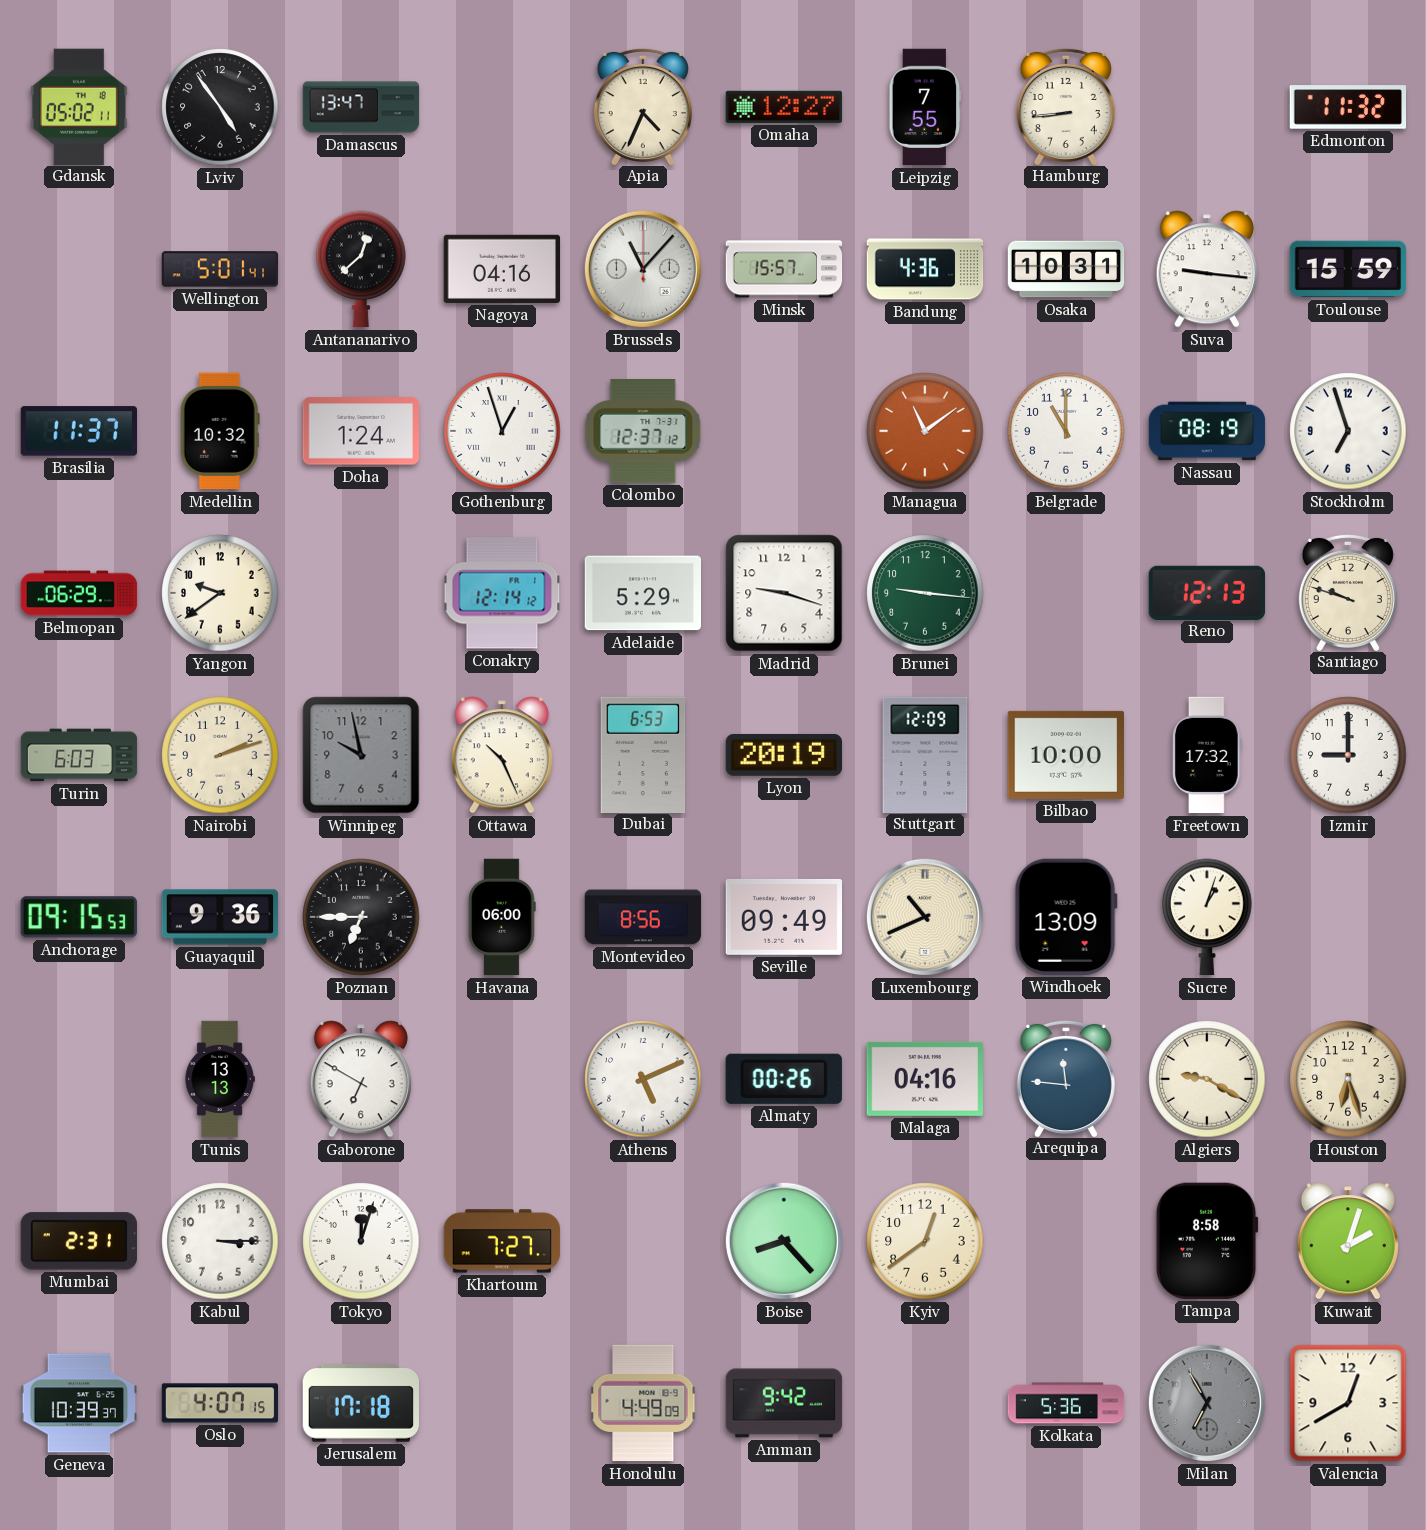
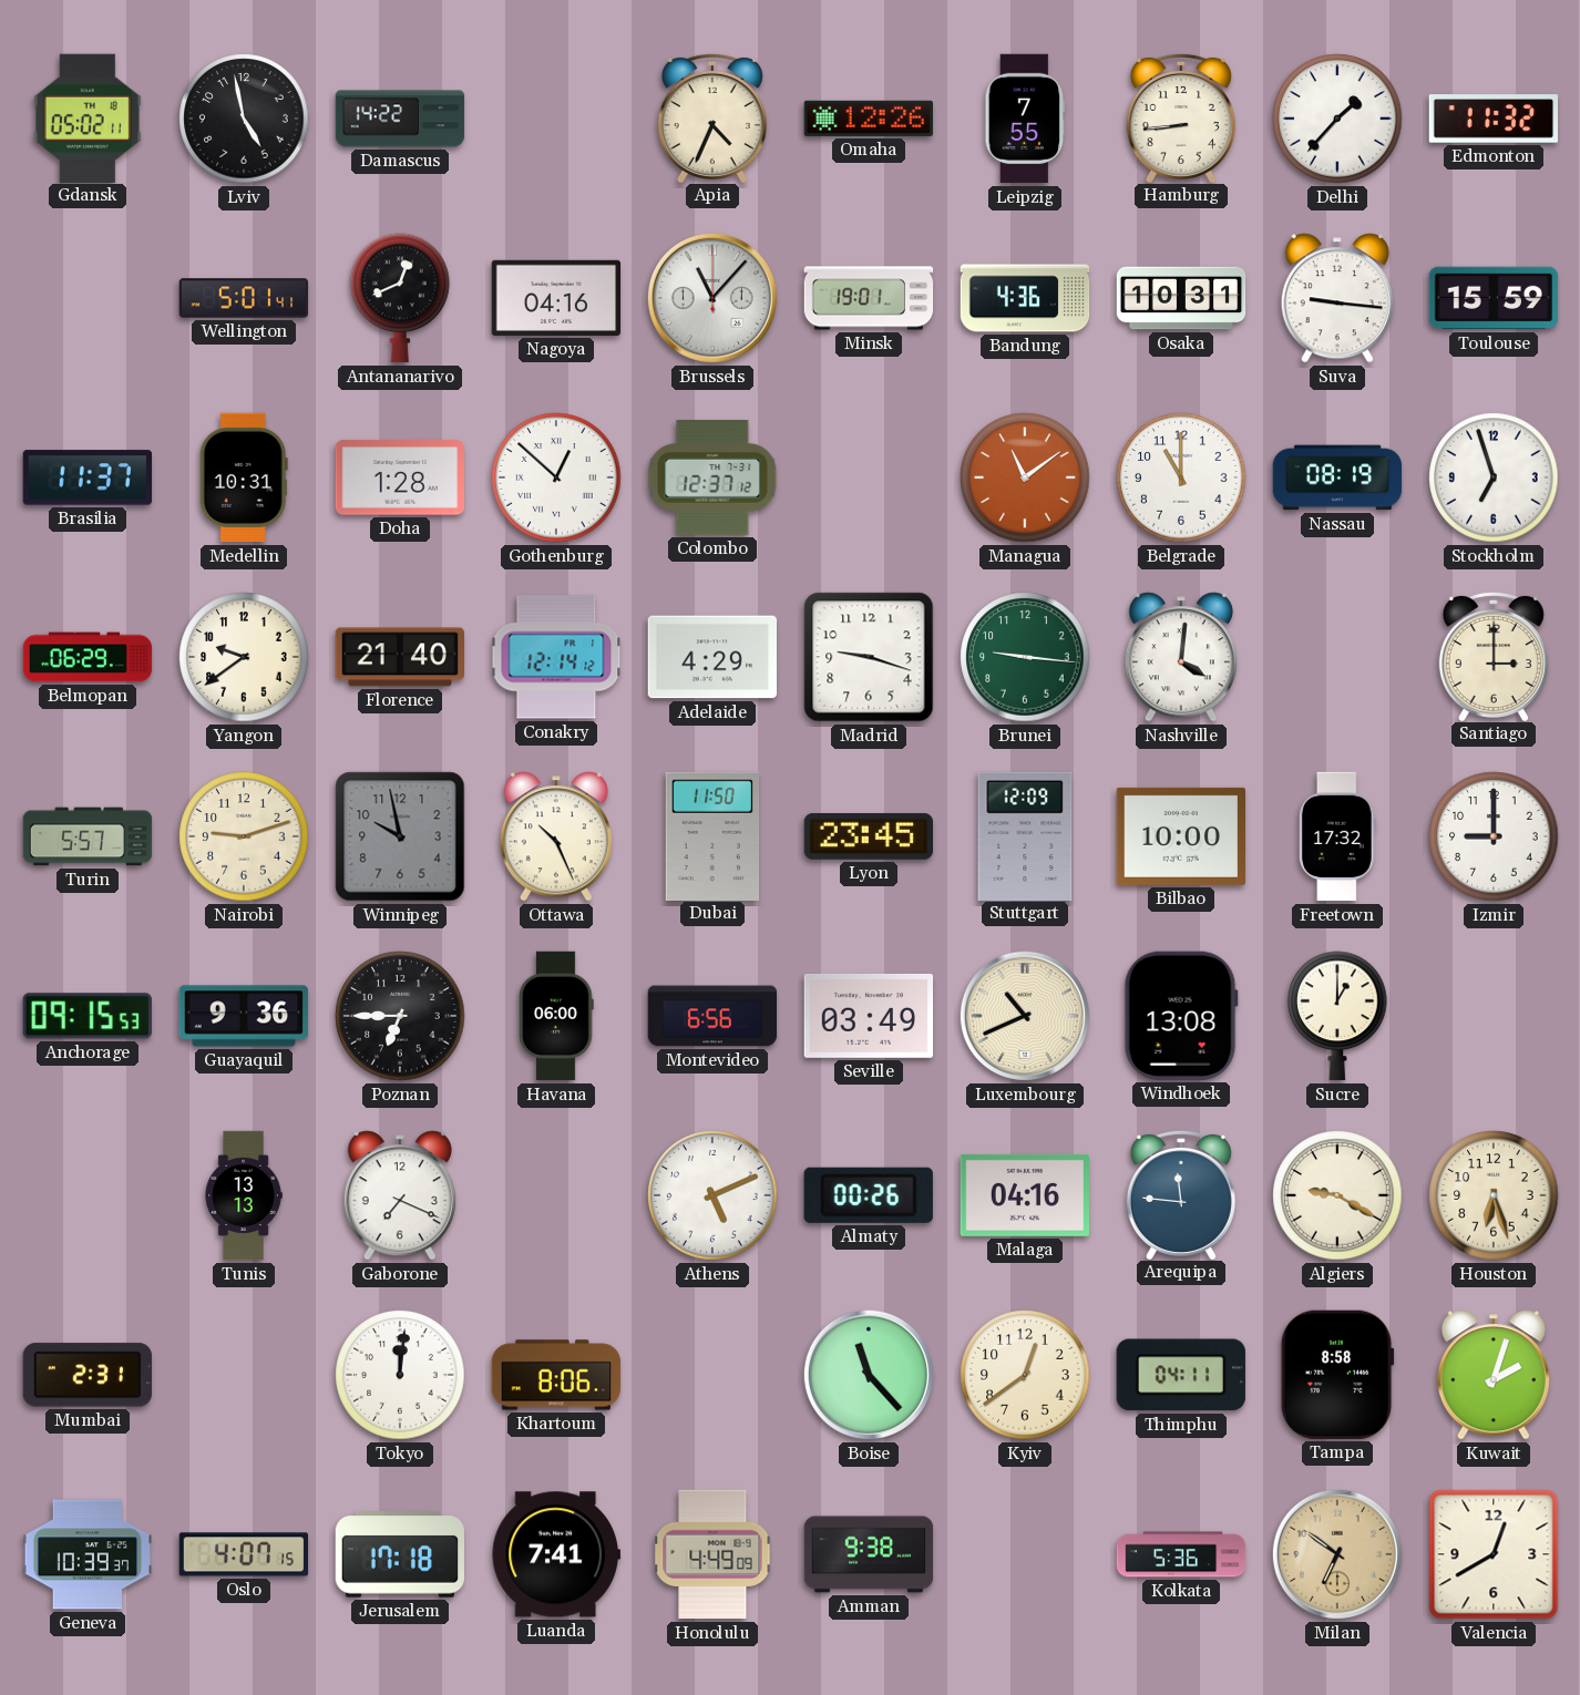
Lviv: 4:54 -> 4:58
Damascus: 13:47 -> 14:22
Omaha: 12:27 -> 12:26
Delhi: none -> 1:37
Antananarivo: 12:38 -> 12:41
Minsk: 15:57 -> 19:01
Medellin: 10:32 -> 10:31
Doha: 1:24 -> 1:28
Gothenburg: 12:57 -> 12:52
Florence: none -> 21:40
Adelaide: 5:29 -> 4:29
Nashville: none -> 4:01
Reno: 12:13 -> none
Santiago: 9:48 -> 3:00
Turin: 6:03 -> 5:57
Nairobi: 2:12 -> 9:12
Dubai: 6:53 -> 11:50
Lyon: 20:19 -> 23:45
Montevideo: 8:56 -> 6:56
Seville: 09:49 -> 03:49
Windhoek: 13:09 -> 13:08
Sucre: 1:03 -> 1:00
Gaborone: 6:50 -> 7:19
Kabul: 3:15 -> none
Tokyo: 12:03 -> 12:01
Khartoum: 7:27 -> 8:06
Boise: 8:23 -> 11:23
Thimphu: none -> 04:11
Luanda: none -> 7:41
Amman: 9:42 -> 9:38
Milan: 6:55 -> 6:51
Milan dial: grey -> champagne
